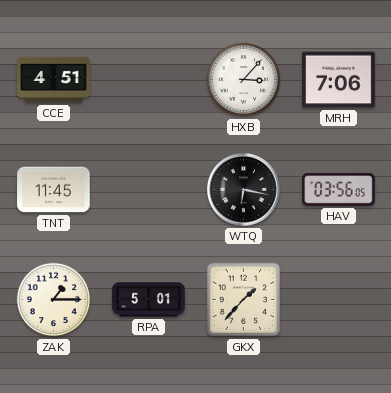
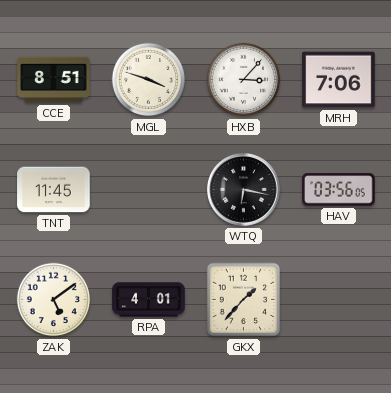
CCE: 4:51 -> 8:51
MGL: none -> 3:48
ZAK: 1:15 -> 5:09
RPA: 5:01 -> 4:01
